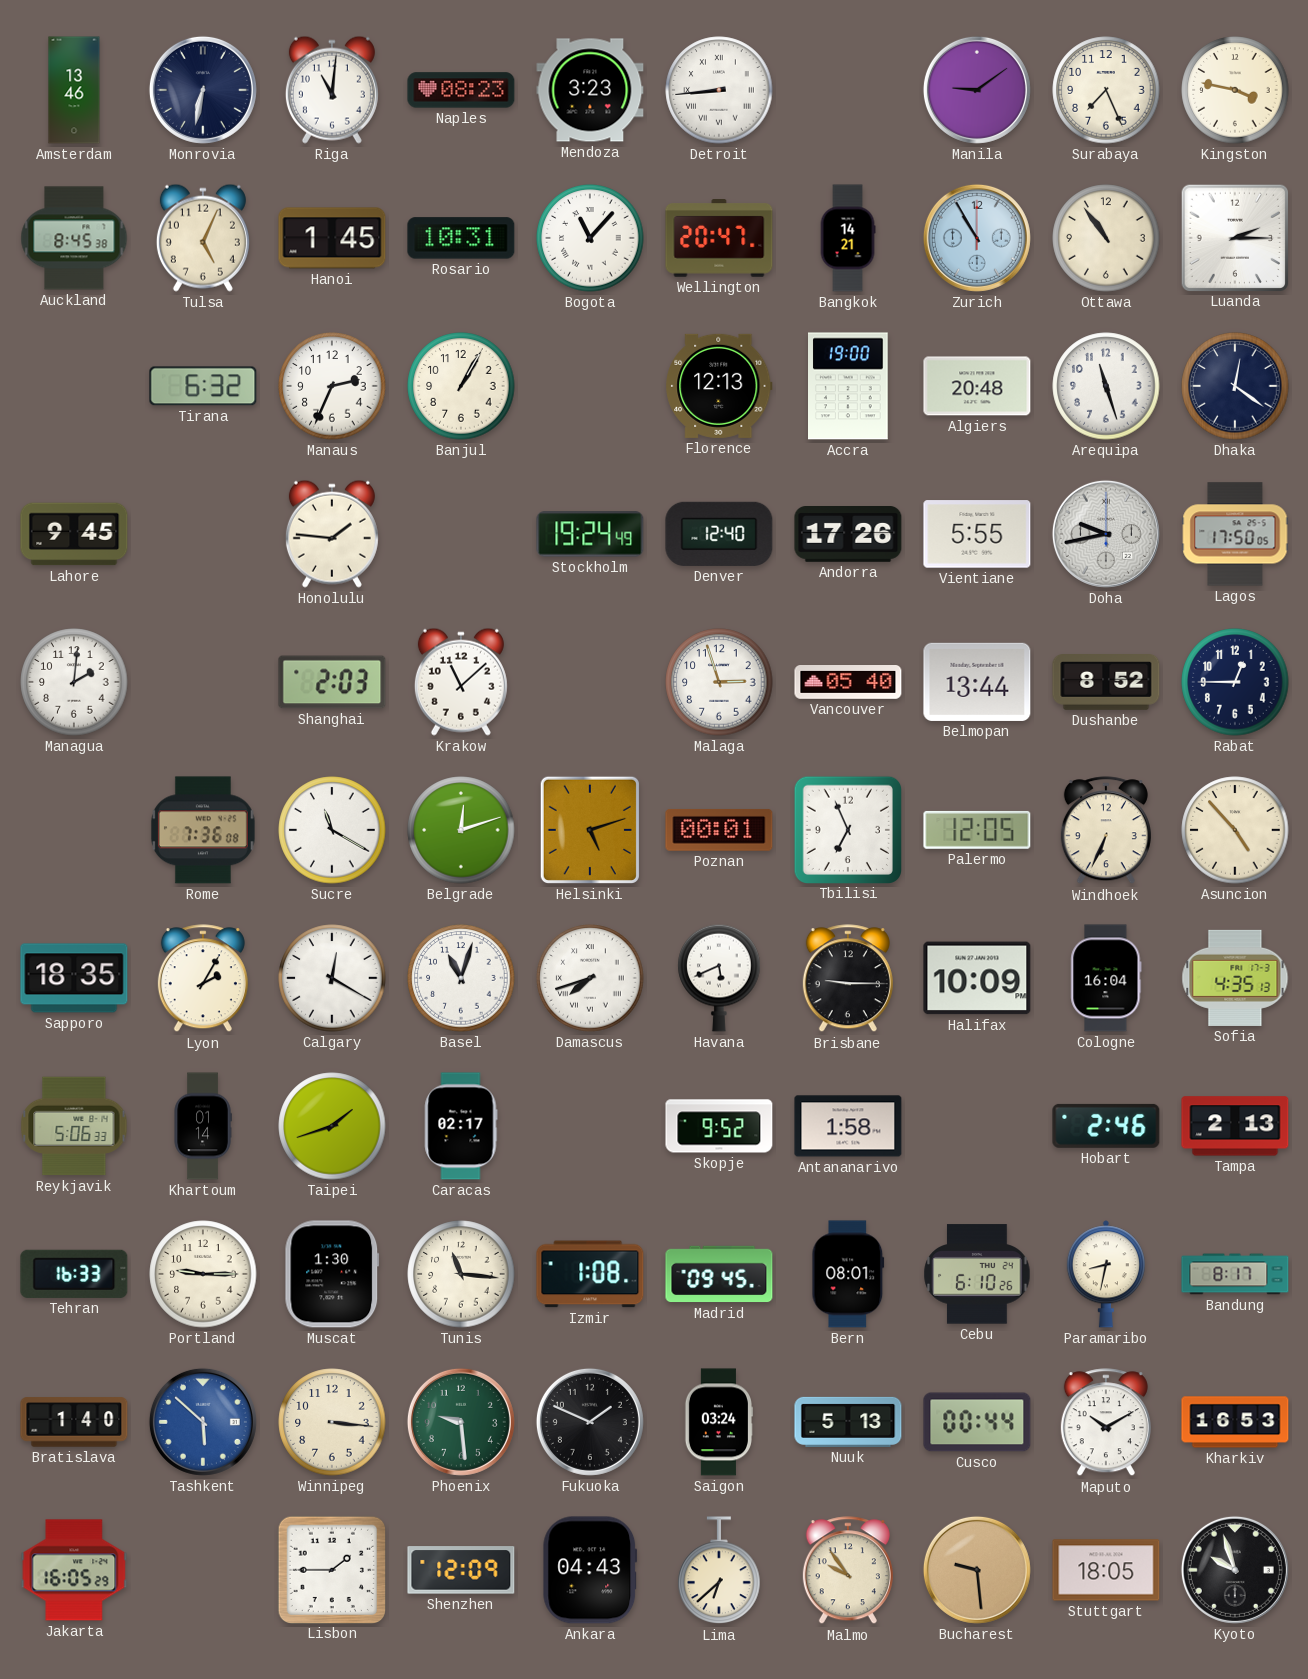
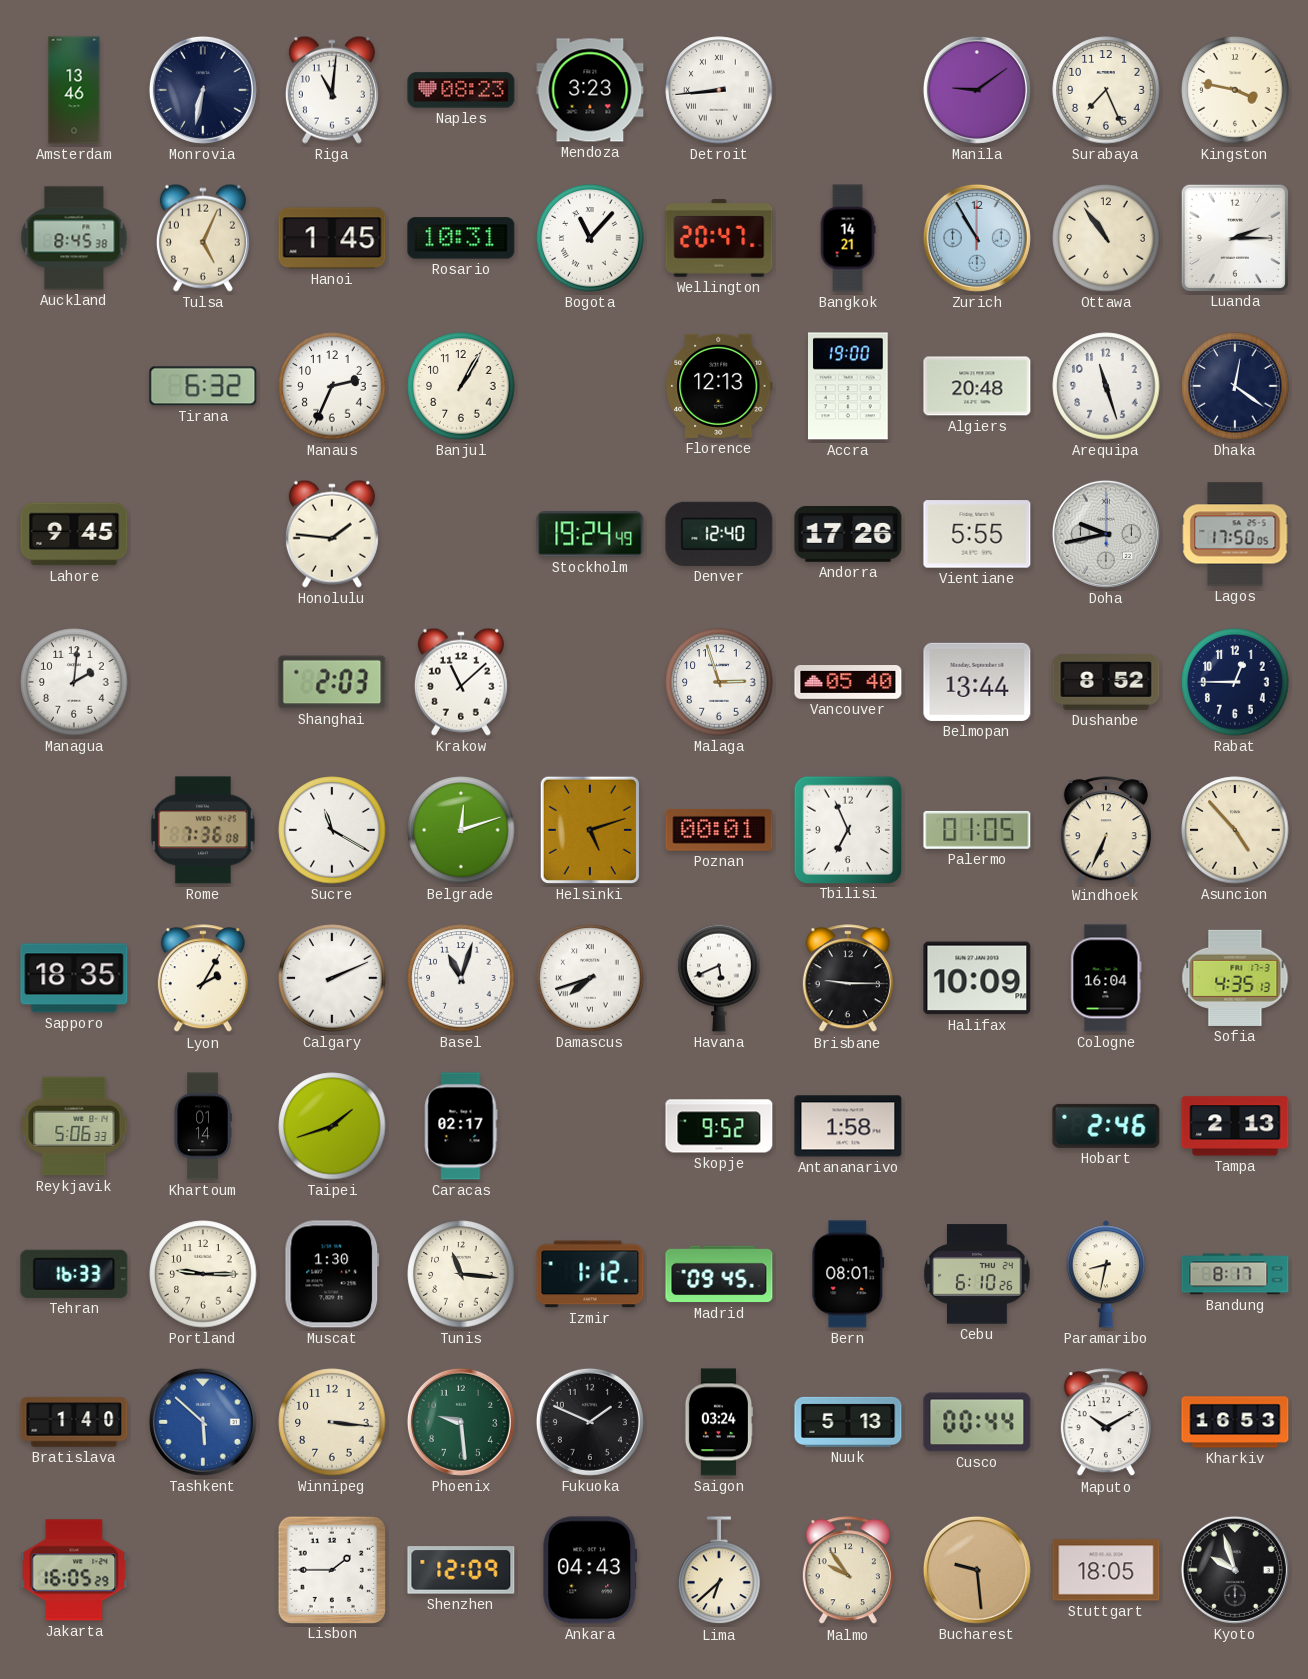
Palermo: 12:05 -> 01:05
Calgary: 12:20 -> 2:11
Izmir: 1:08 -> 1:12
